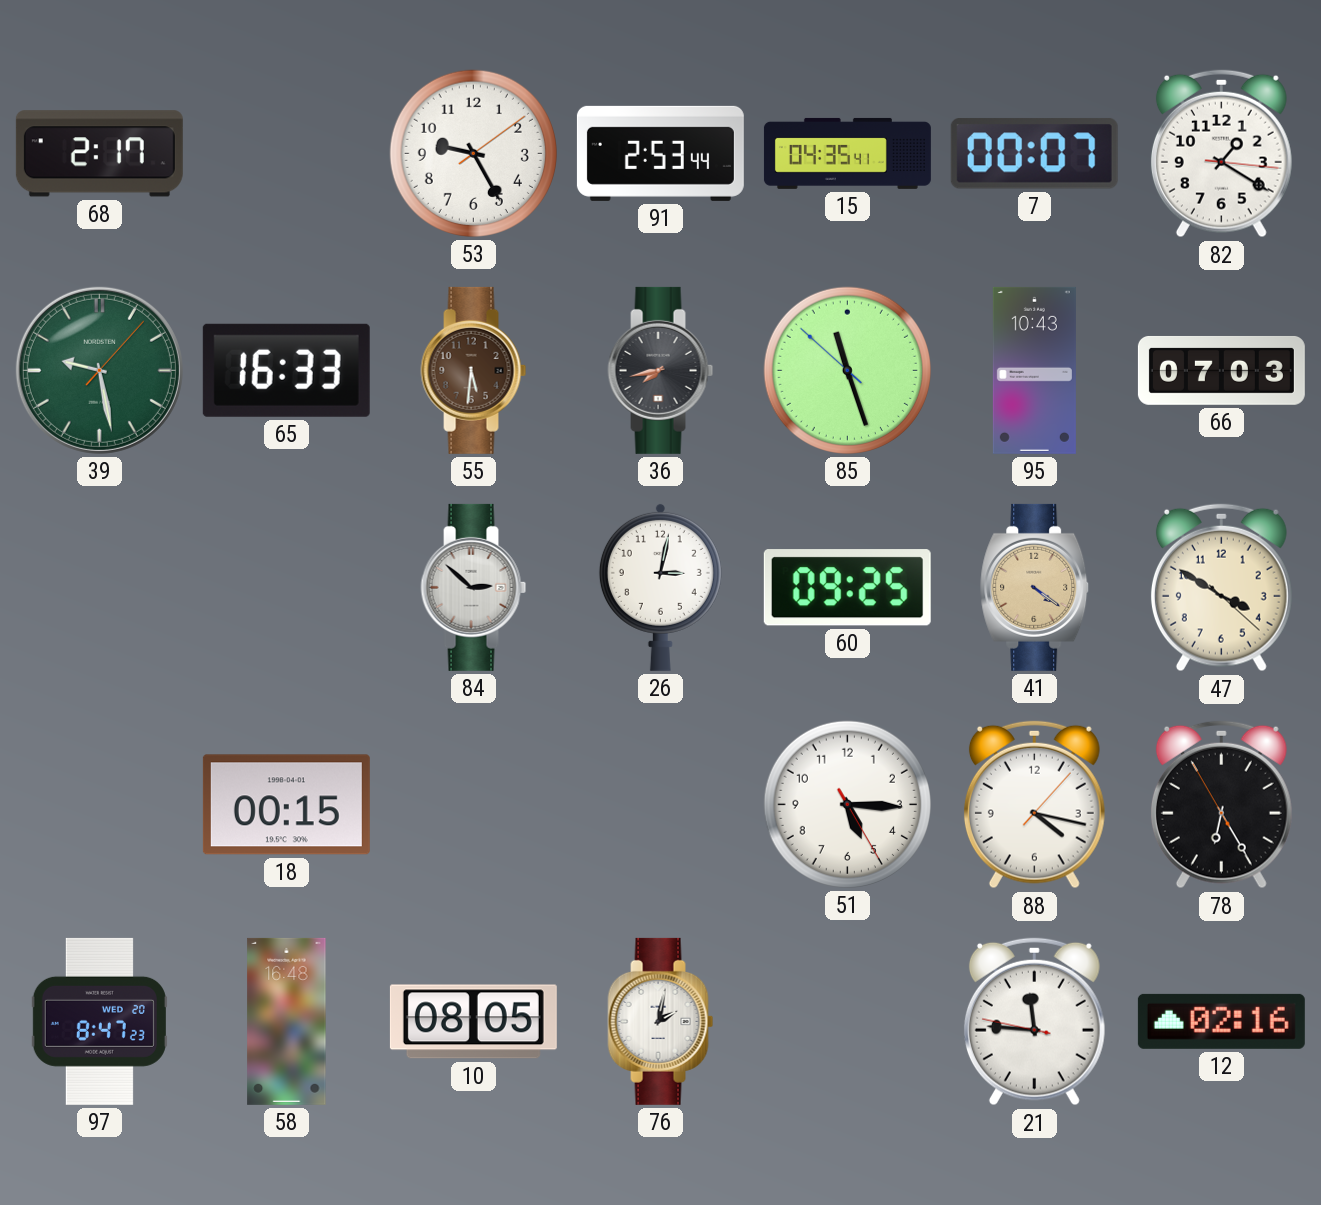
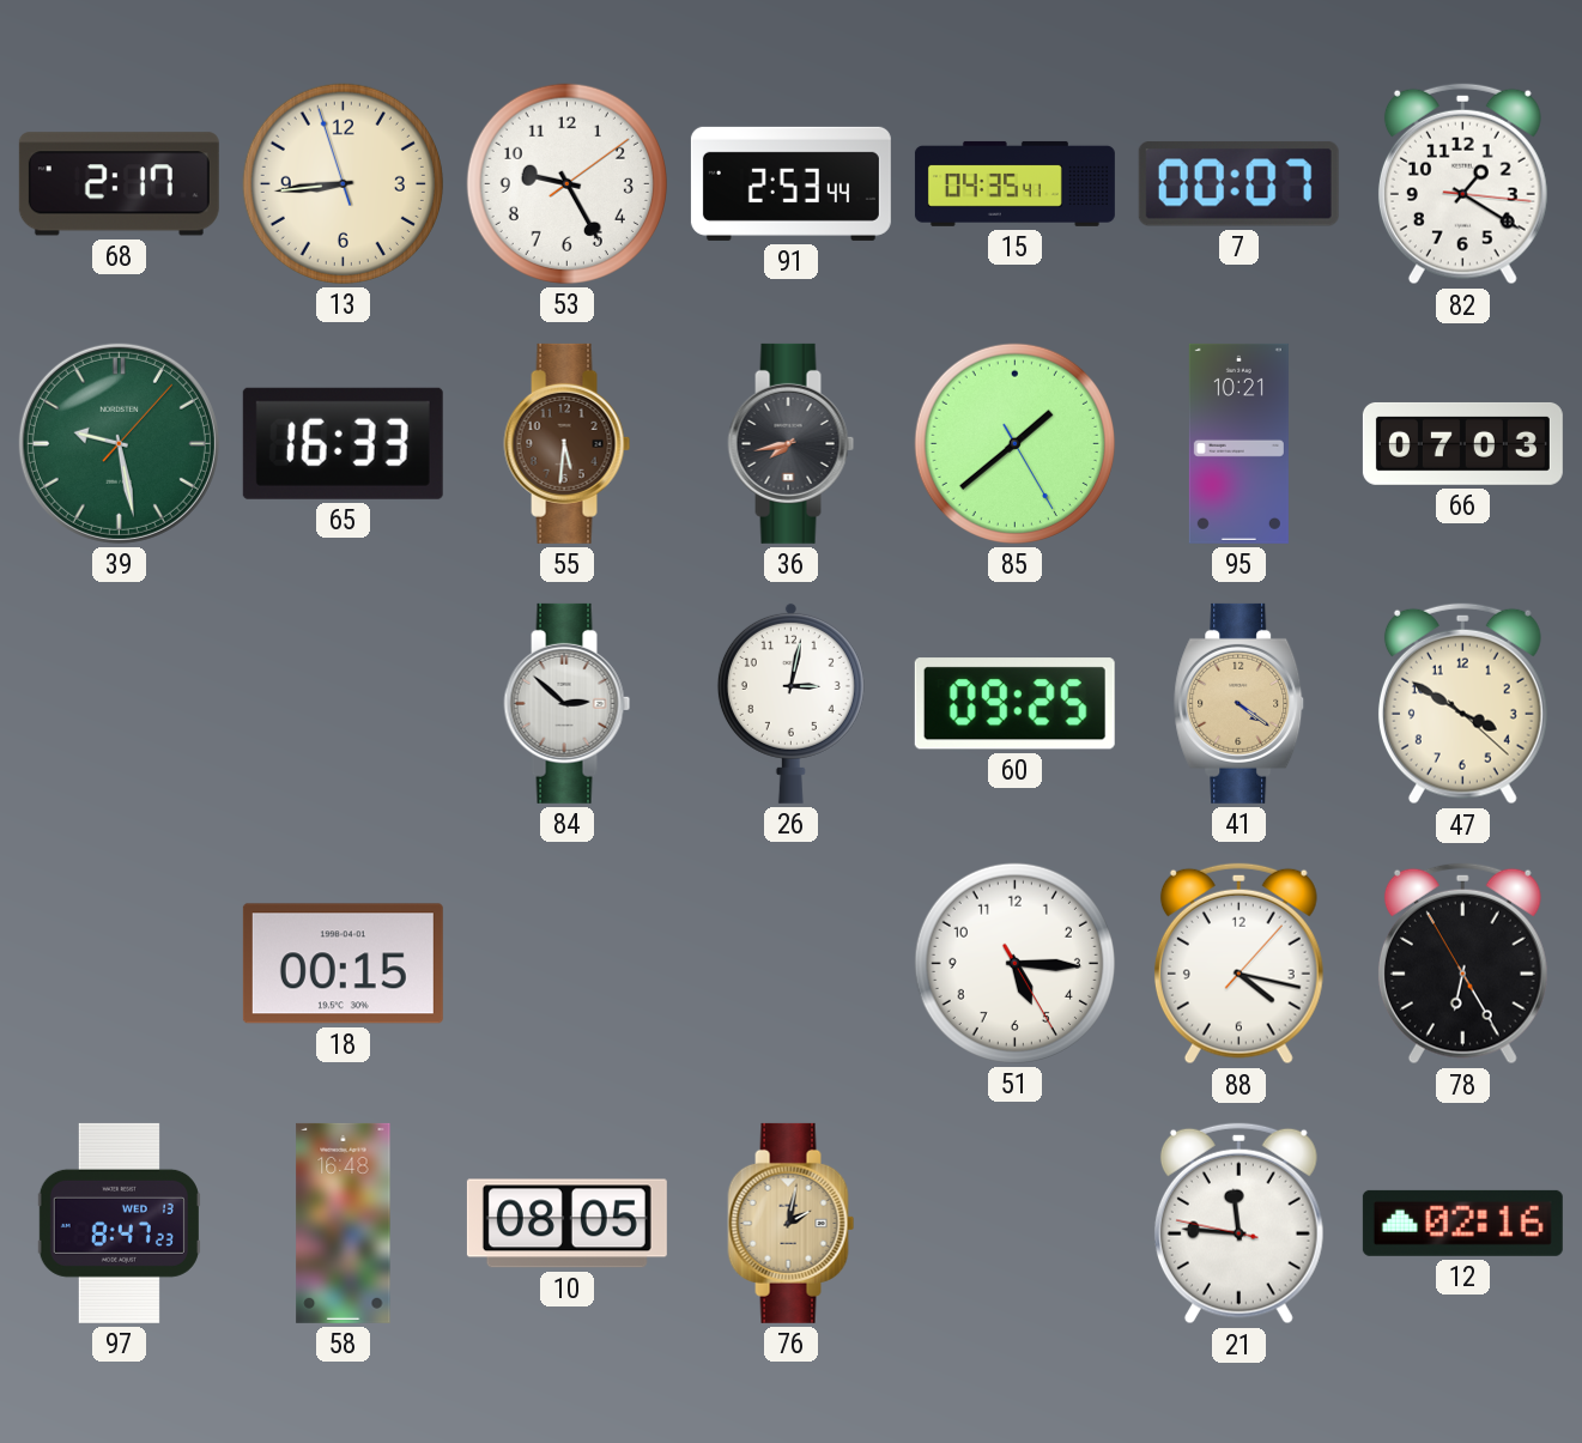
13: none -> 8:43
85: 11:26 -> 1:38
95: 10:43 -> 10:21
97 date: WED 20 -> WED 13
76 dial: white -> champagne
